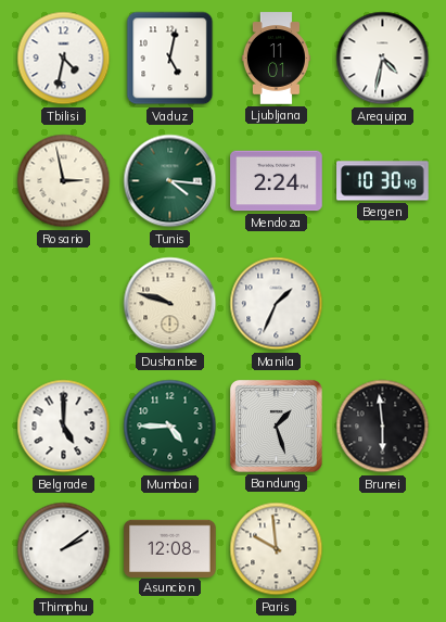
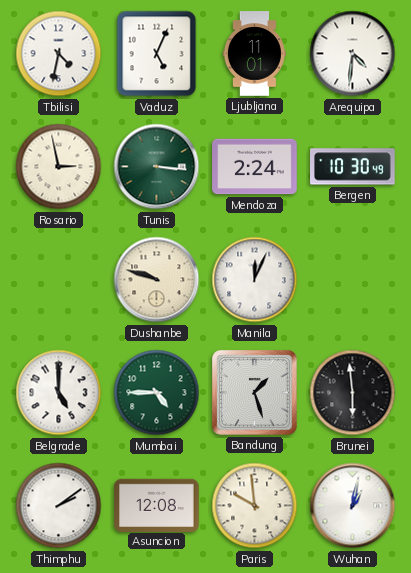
Vaduz: 5:02 -> 5:04
Arequipa: 4:32 -> 4:31
Tunis: 4:16 -> 3:16
Manila: 1:34 -> 12:04
Wuhan: none -> 1:02
